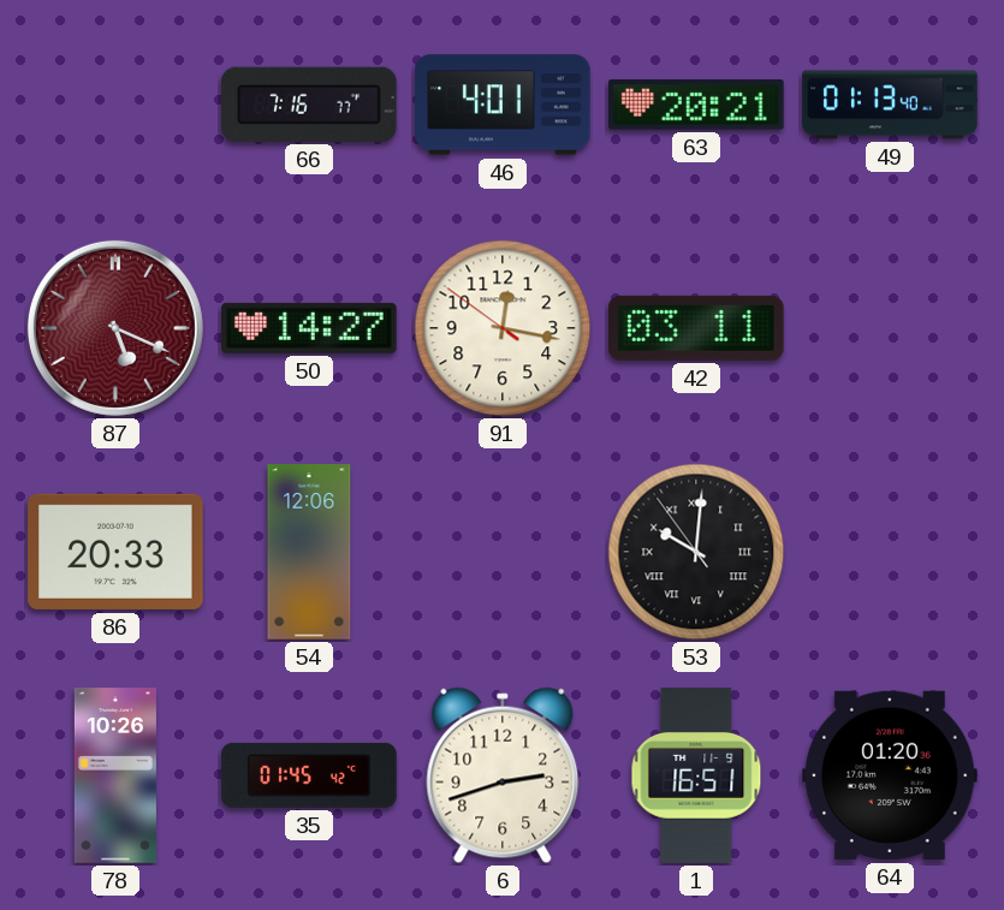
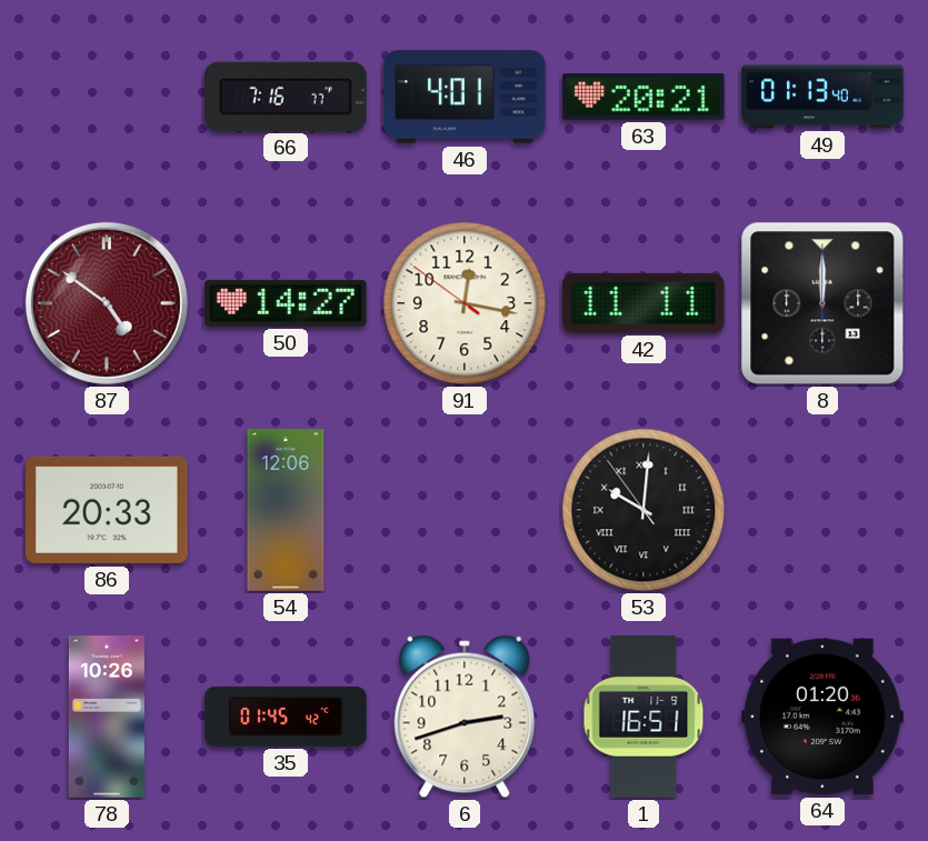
87: 5:19 -> 4:51
42: 03:11 -> 11:11
8: none -> 12:00
